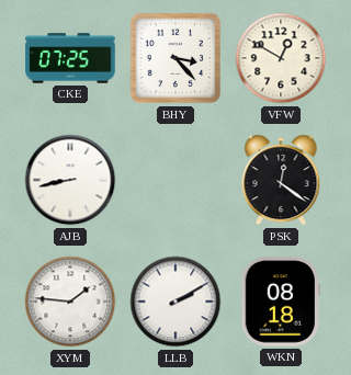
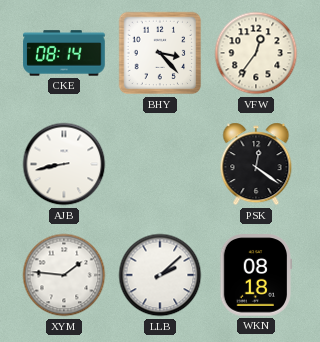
CKE: 07:25 -> 08:14
VFW: 12:50 -> 12:36
LLB: 2:10 -> 2:08
